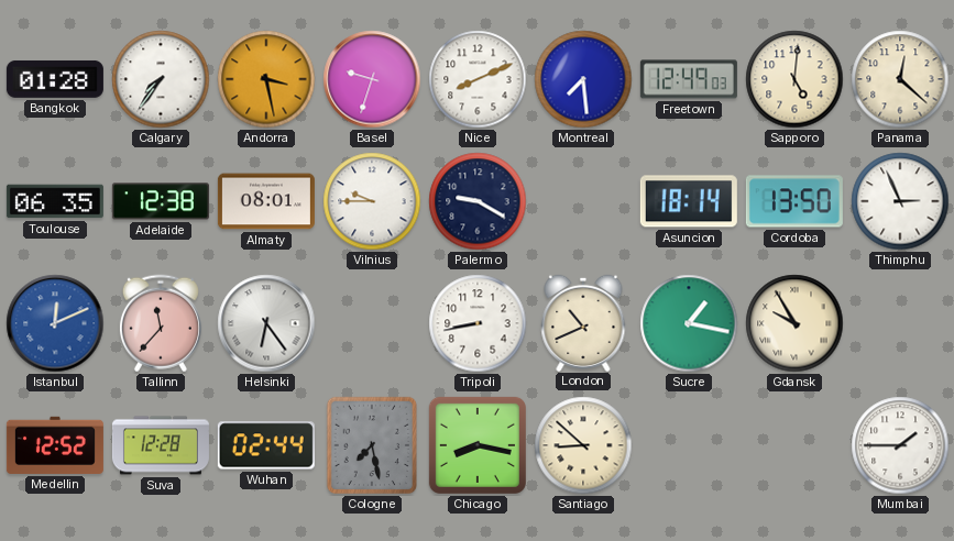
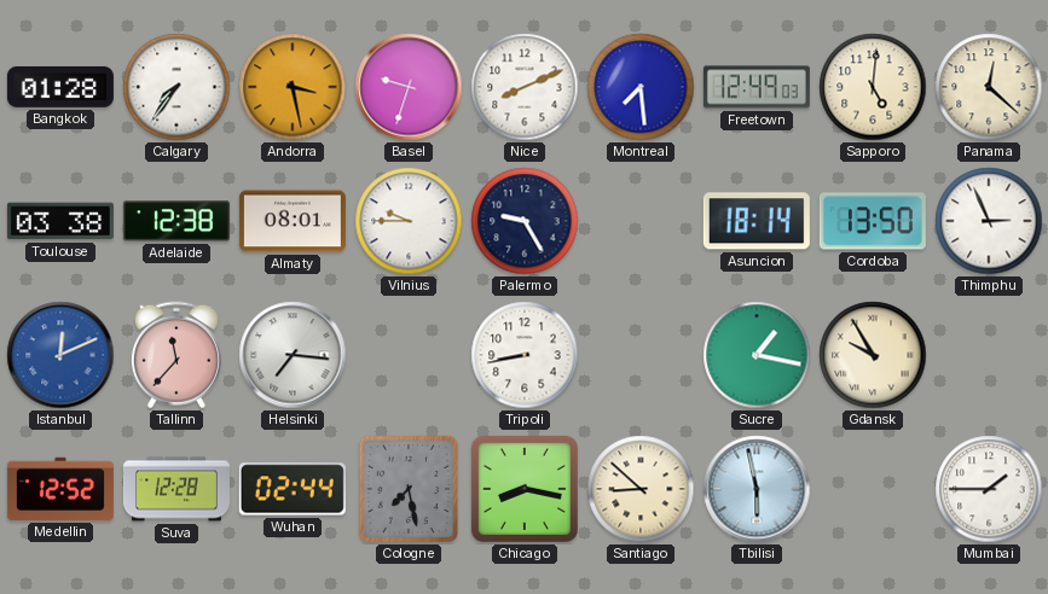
Toulouse: 06:35 -> 03:38
Palermo: 9:20 -> 9:25
Helsinki: 6:24 -> 7:16
London: 10:41 -> none
Tbilisi: none -> 5:58
